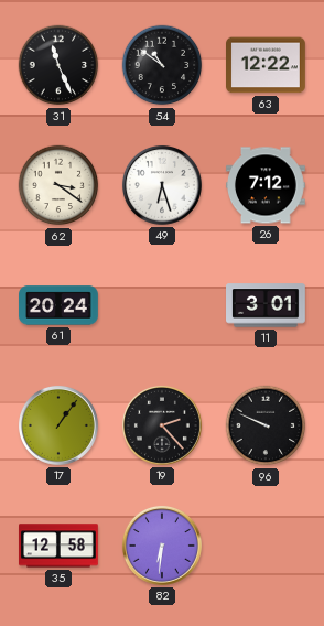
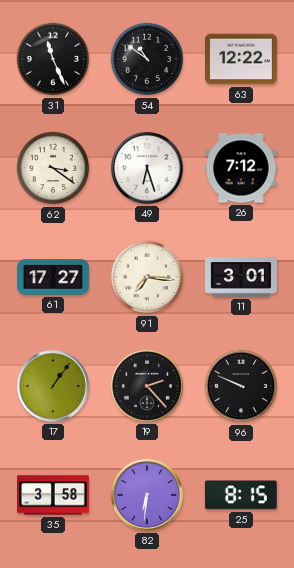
61: 20:24 -> 17:27
91: none -> 7:16
35: 12:58 -> 3:58
25: none -> 8:15
